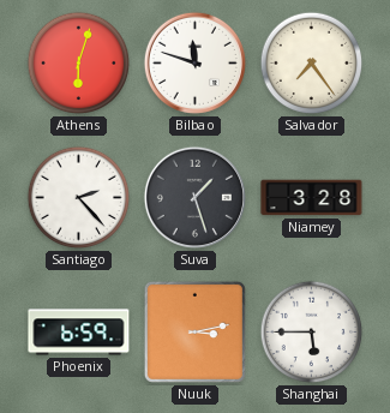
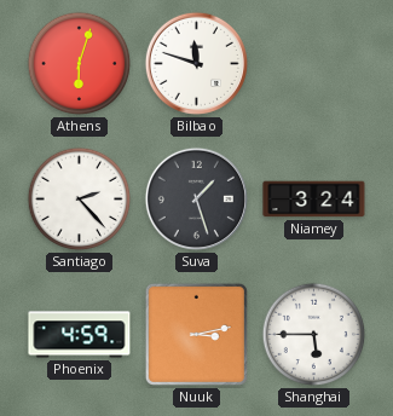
Salvador: 7:24 -> none
Niamey: 3:28 -> 3:24
Phoenix: 6:59 -> 4:59
